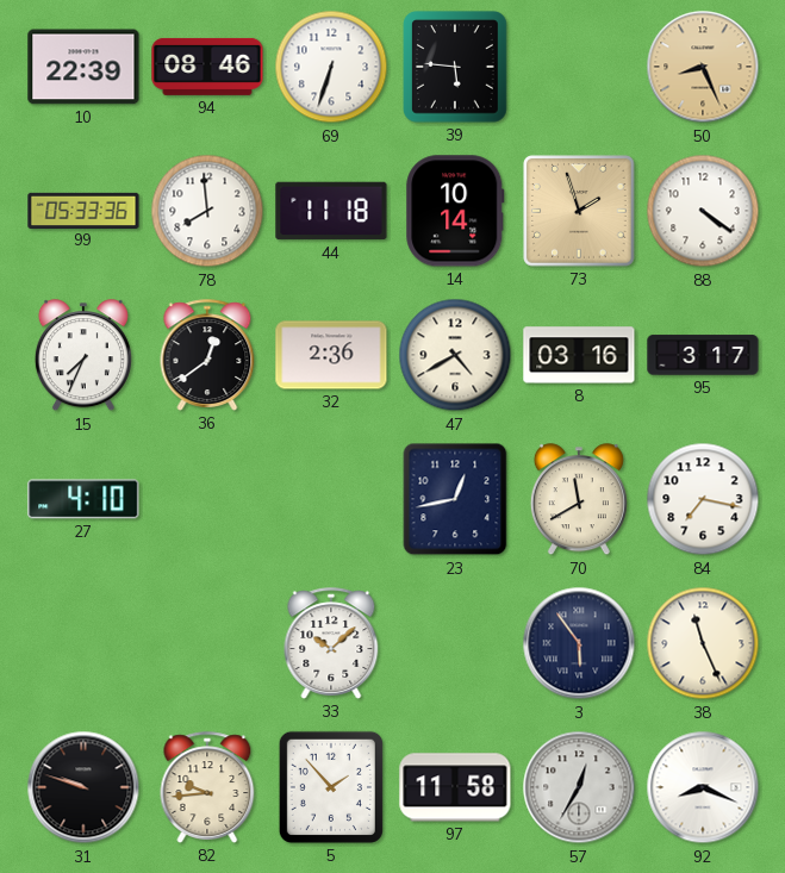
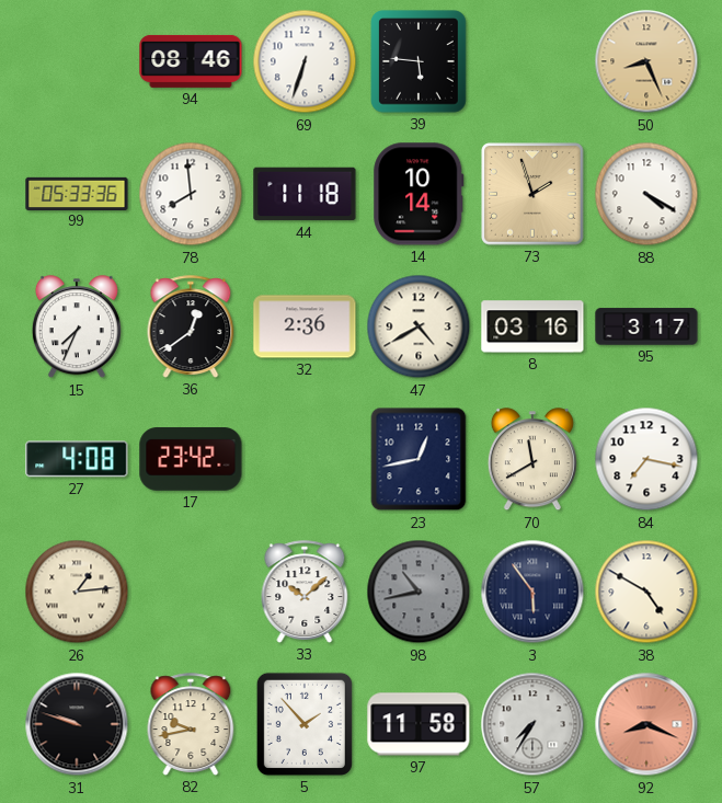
10: 22:39 -> none
88: 4:21 -> 4:20
27: 4:10 -> 4:08
17: none -> 23:42
26: none -> 1:14
98: none -> 10:43
38: 11:26 -> 4:50
82: 9:44 -> 9:43
57: 12:35 -> 7:35
92 dial: white -> salmon
